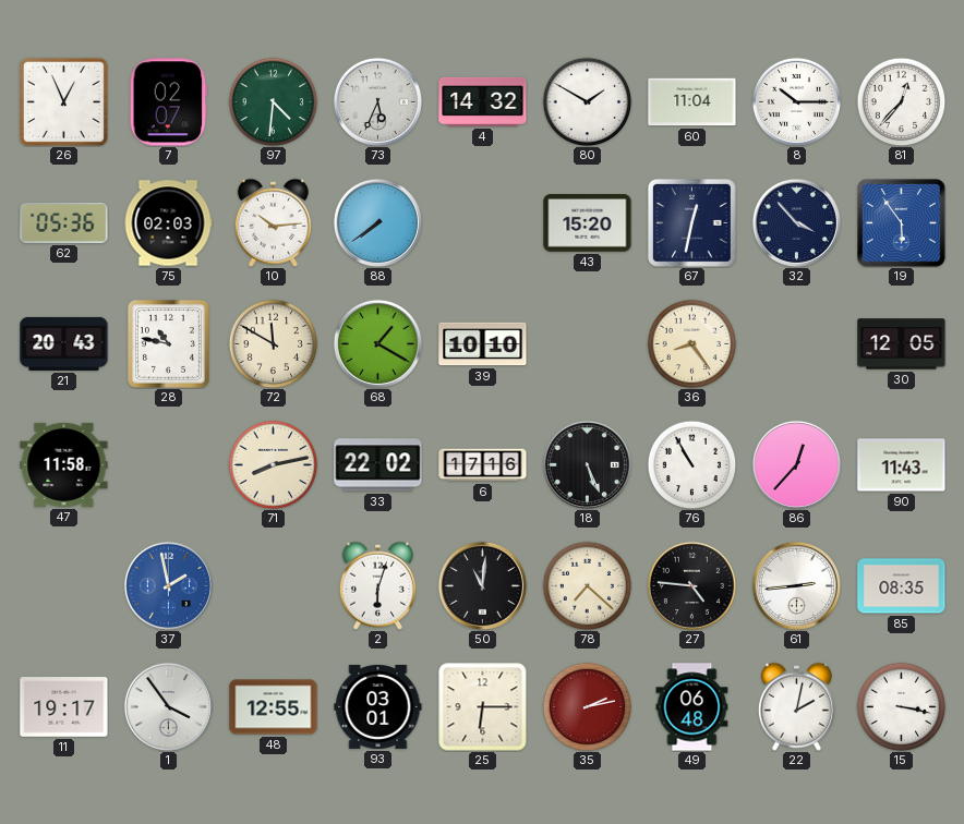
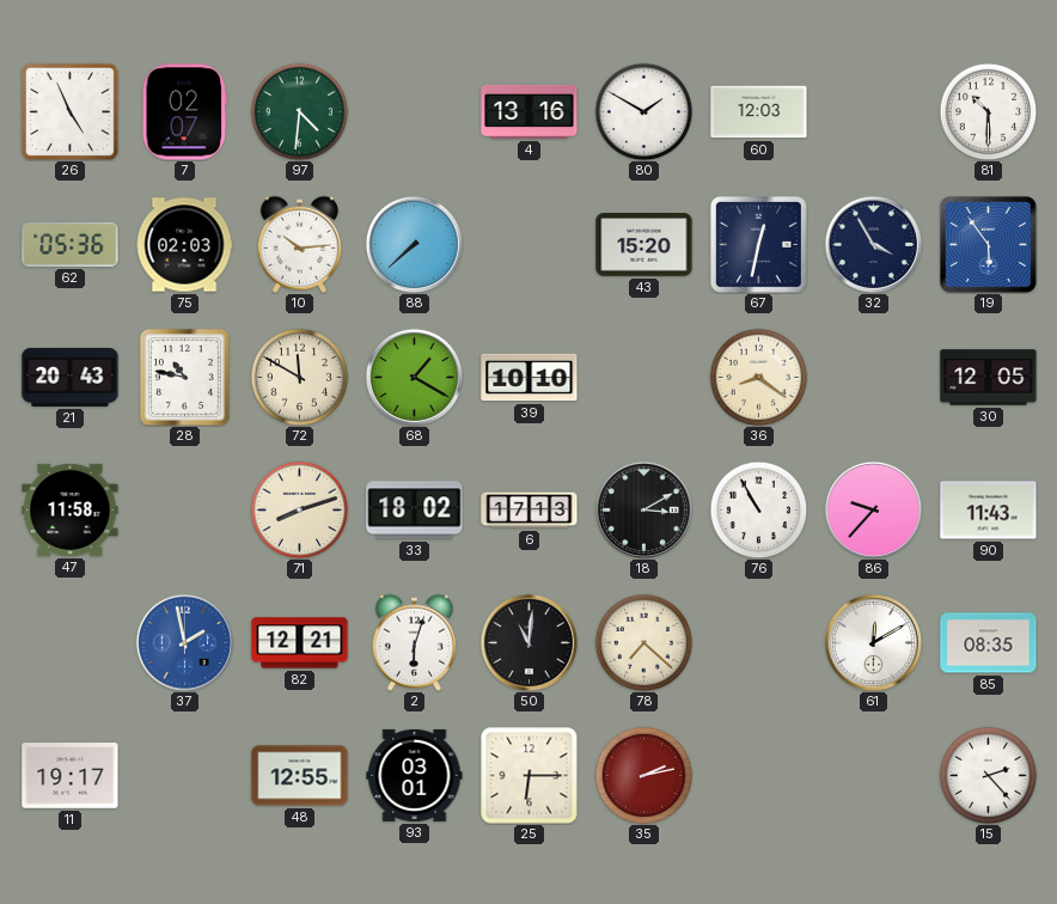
26: 12:56 -> 4:56
73: 5:34 -> none
4: 14:32 -> 13:16
60: 11:04 -> 12:03
8: 10:15 -> none
81: 12:37 -> 10:30
88: 7:39 -> 7:38
32: 3:53 -> 3:55
36: 8:24 -> 8:21
71: 8:13 -> 8:12
33: 22:02 -> 18:02
6: 17:16 -> 17:13
18: 5:26 -> 3:10
86: 12:37 -> 9:37
82: none -> 12:21
27: 4:46 -> none
61: 2:44 -> 12:10
1: 3:54 -> none
49: 06:48 -> none
22: 2:02 -> none
15: 3:17 -> 2:23
